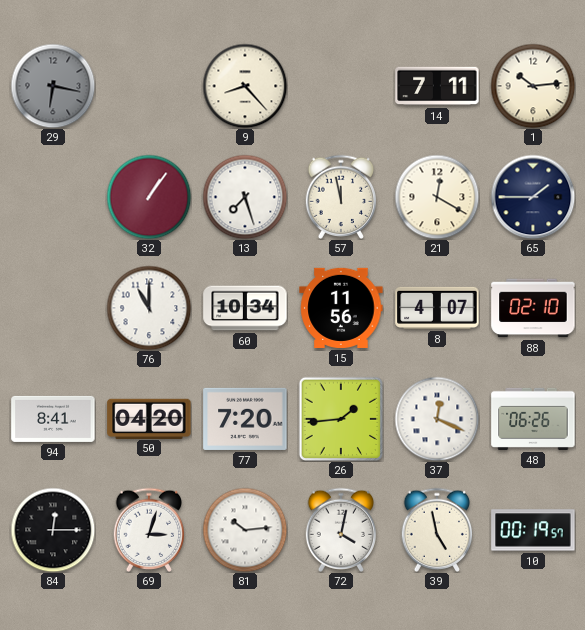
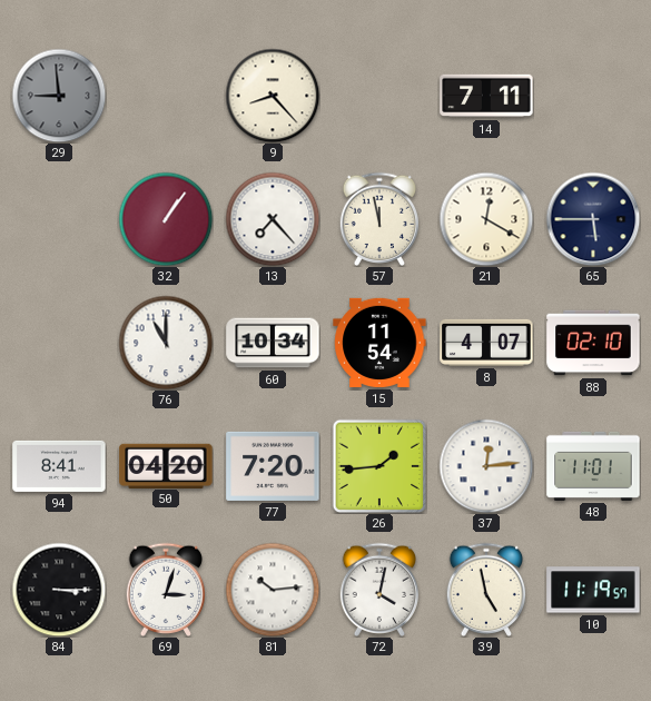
29: 6:17 -> 8:59
1: 10:14 -> none
13: 7:27 -> 7:23
65: 1:45 -> 5:45
15: 11:56 -> 11:54
37: 12:19 -> 12:14
48: 06:26 -> 11:01
84: 12:15 -> 3:15
10: 00:19 -> 11:19
